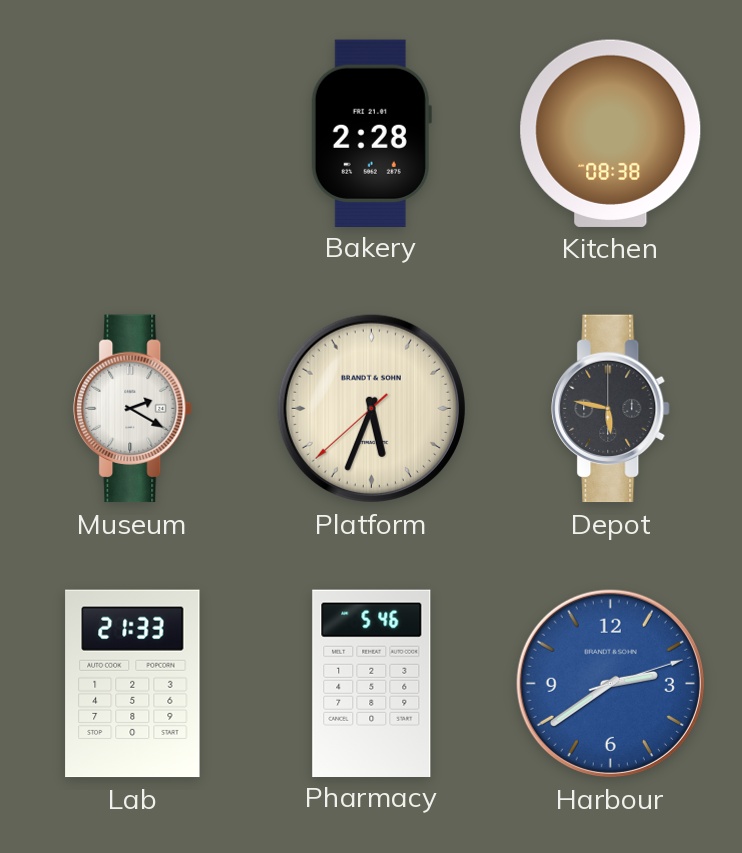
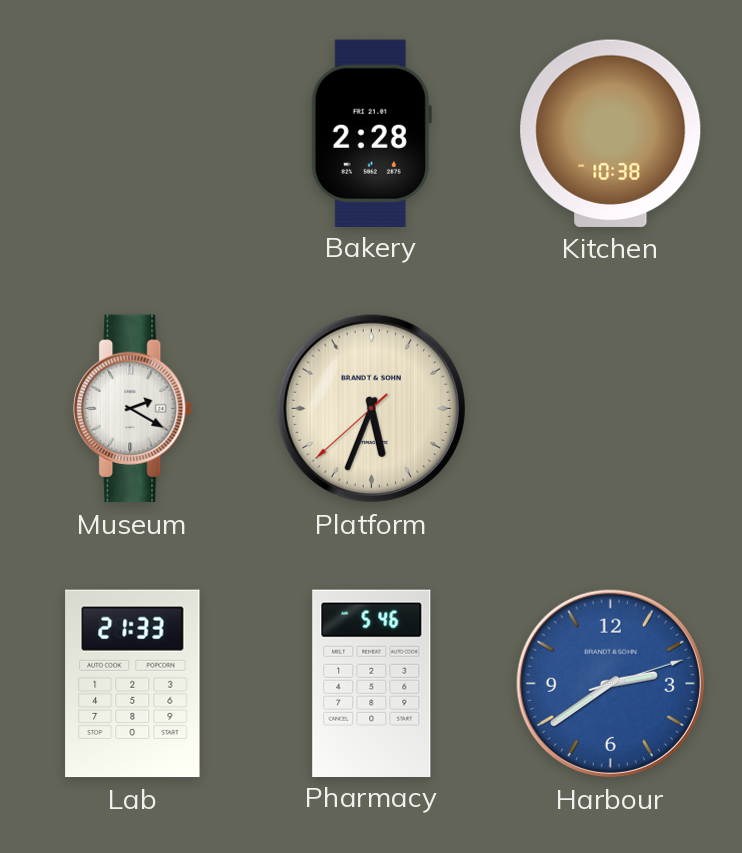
Kitchen: 08:38 -> 10:38
Depot: 5:47 -> none
